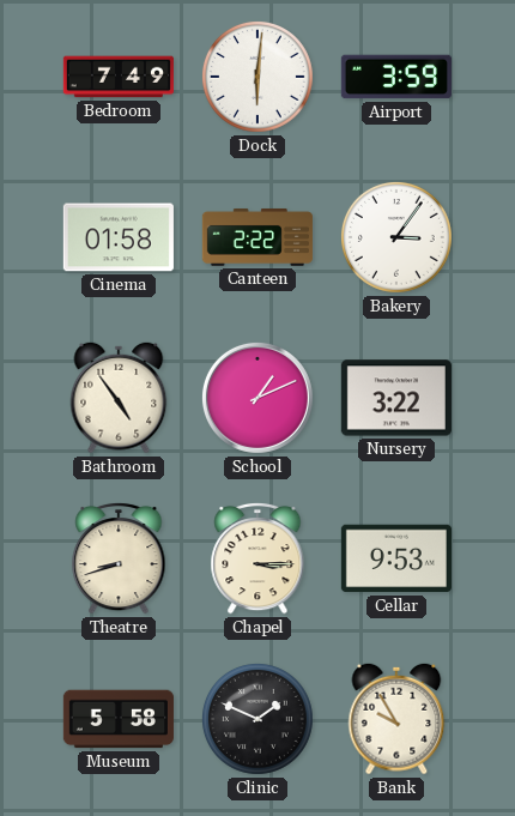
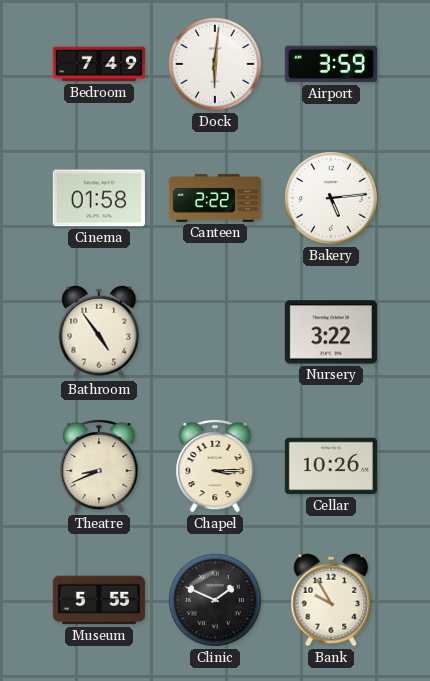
Bakery: 3:06 -> 5:14
School: 1:11 -> none
Theatre: 8:42 -> 8:41
Cellar: 9:53 -> 10:26
Museum: 5:58 -> 5:55
